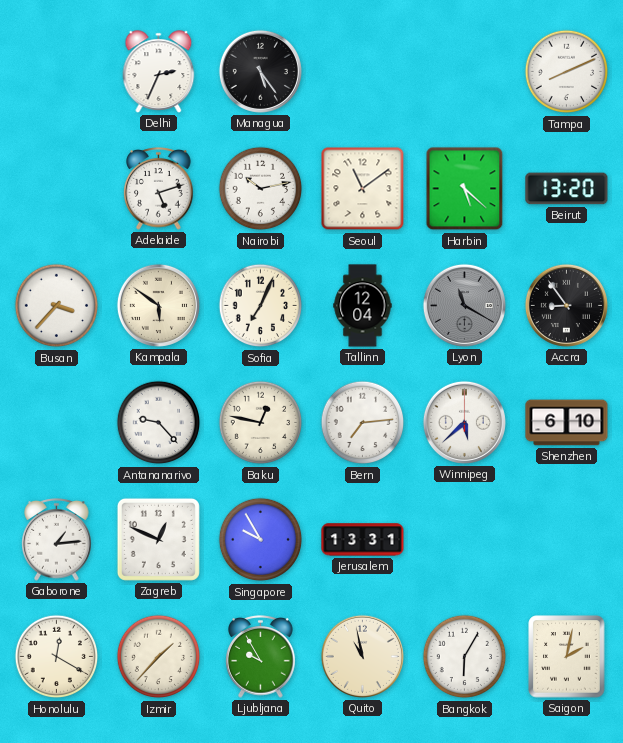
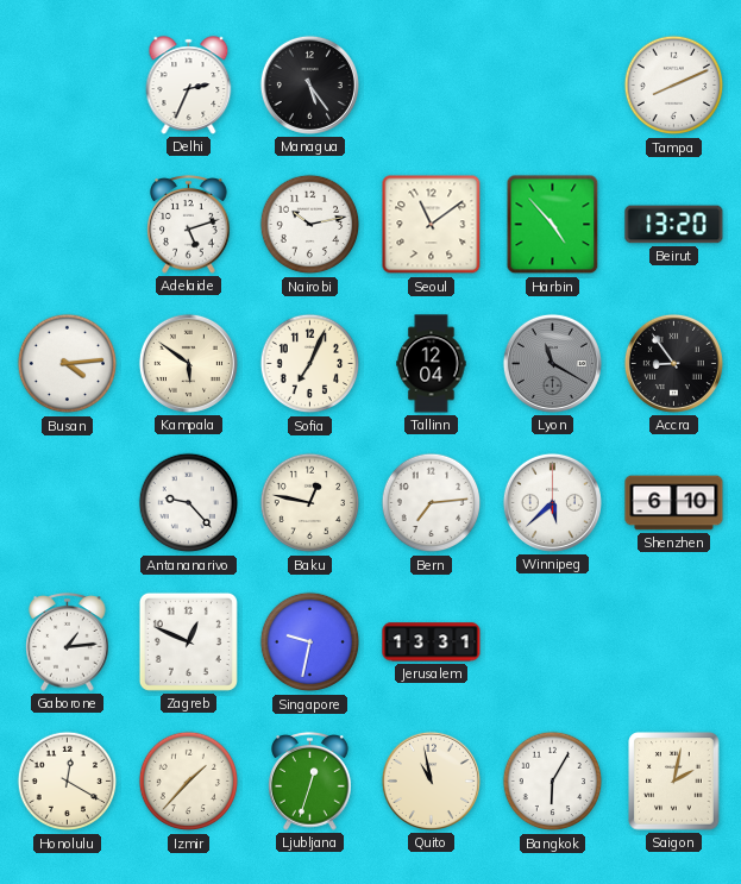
Harbin: 5:22 -> 4:53
Busan: 3:37 -> 4:14
Singapore: 9:55 -> 9:32
Ljubljana: 9:55 -> 12:33
